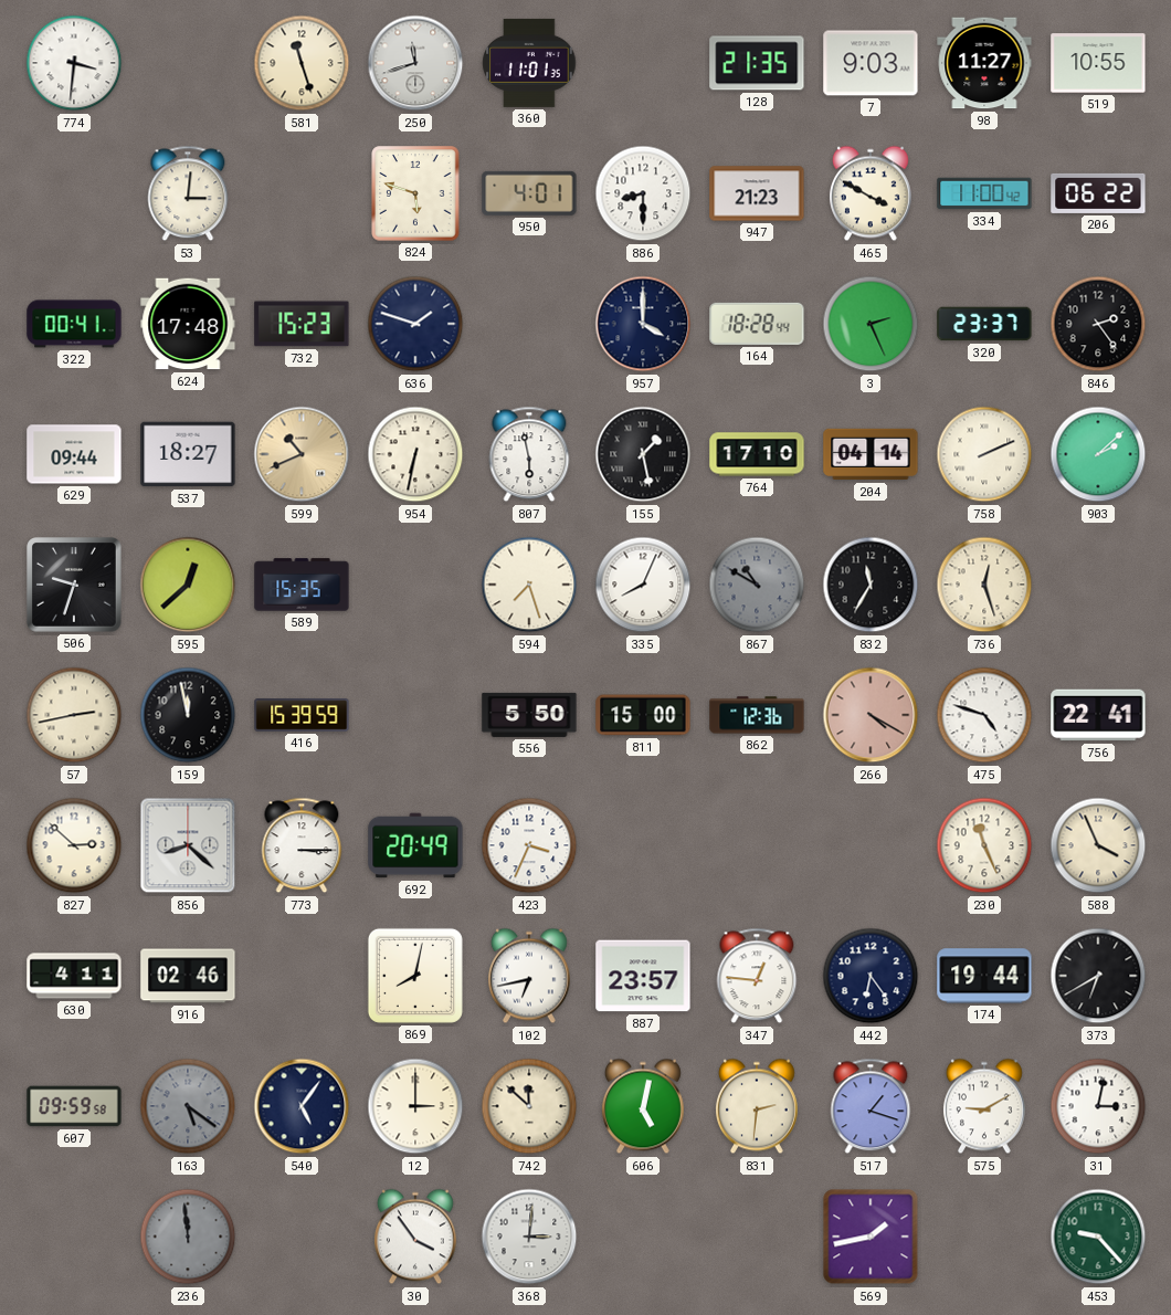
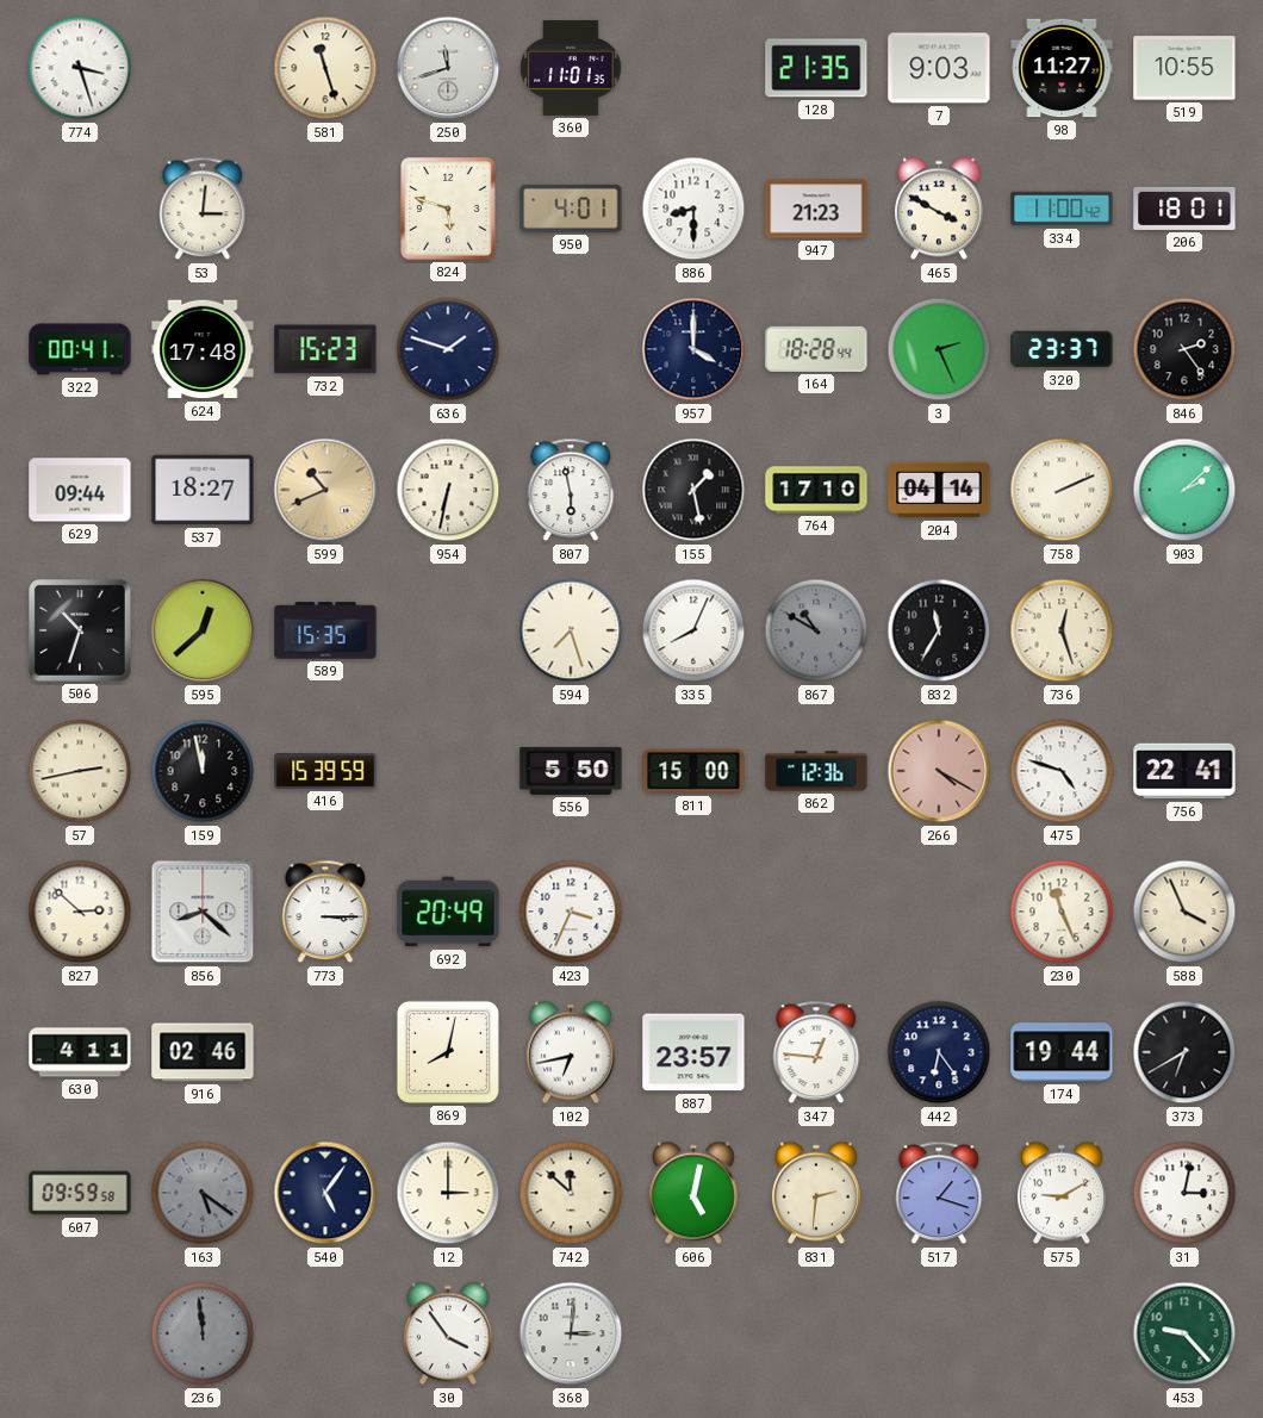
774: 3:31 -> 3:27
206: 06:22 -> 18:01
506: 9:33 -> 10:33
569: 1:43 -> none
